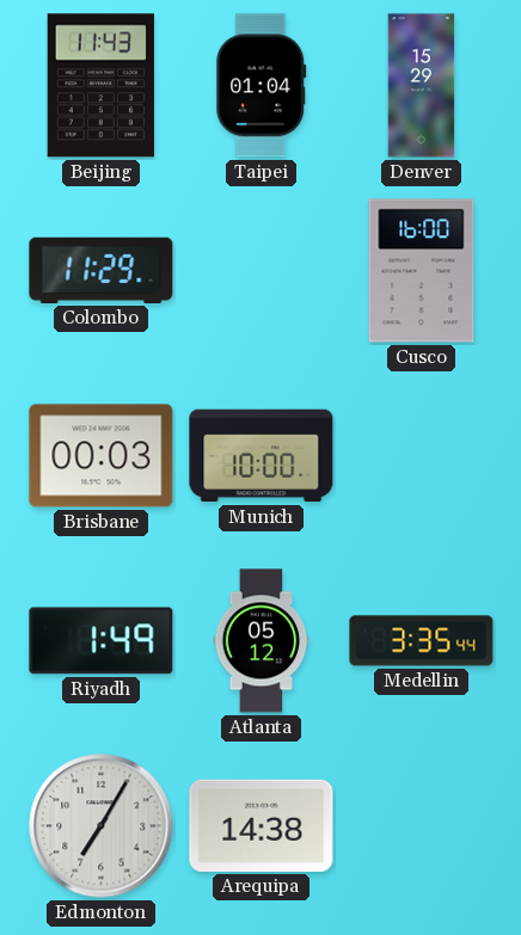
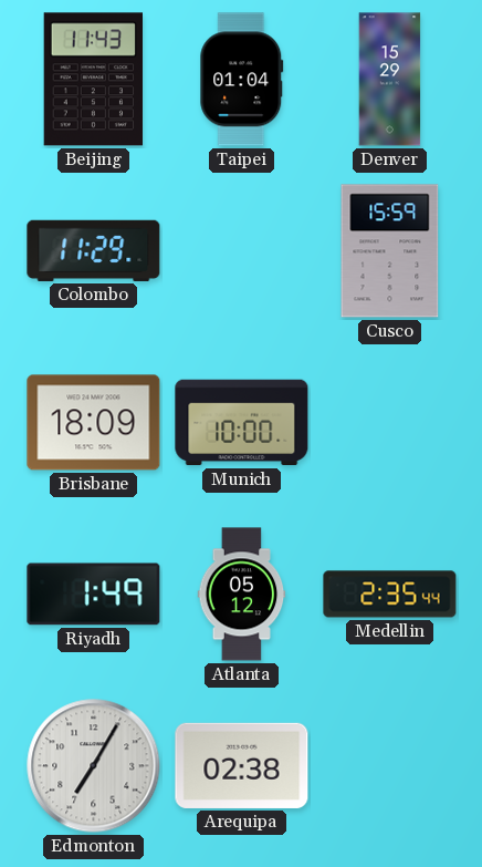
Cusco: 16:00 -> 15:59
Brisbane: 00:03 -> 18:09
Medellin: 3:35 -> 2:35
Arequipa: 14:38 -> 02:38
